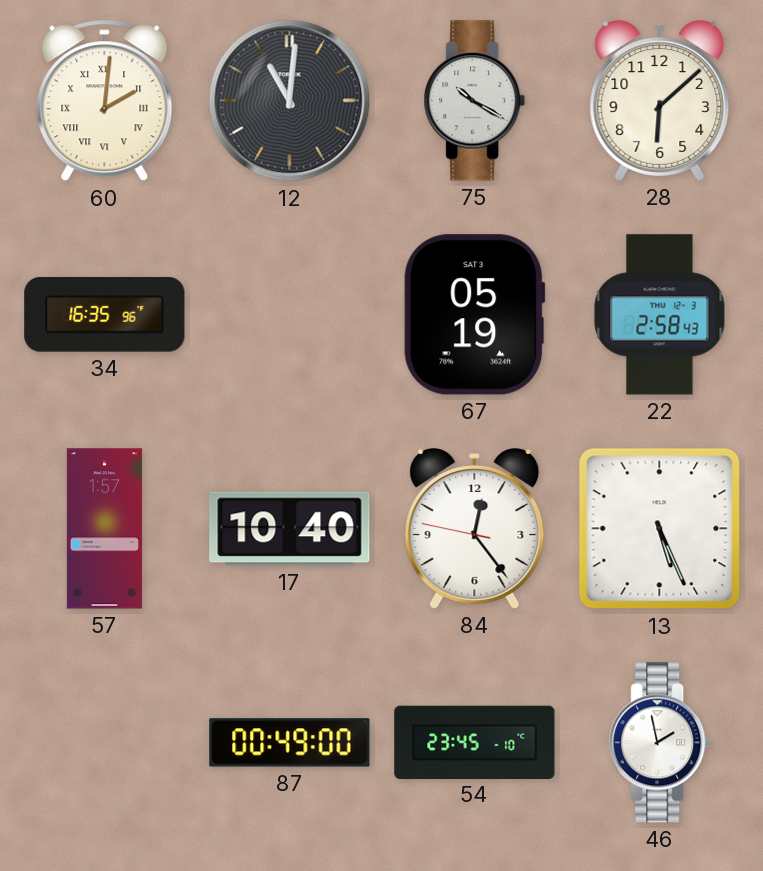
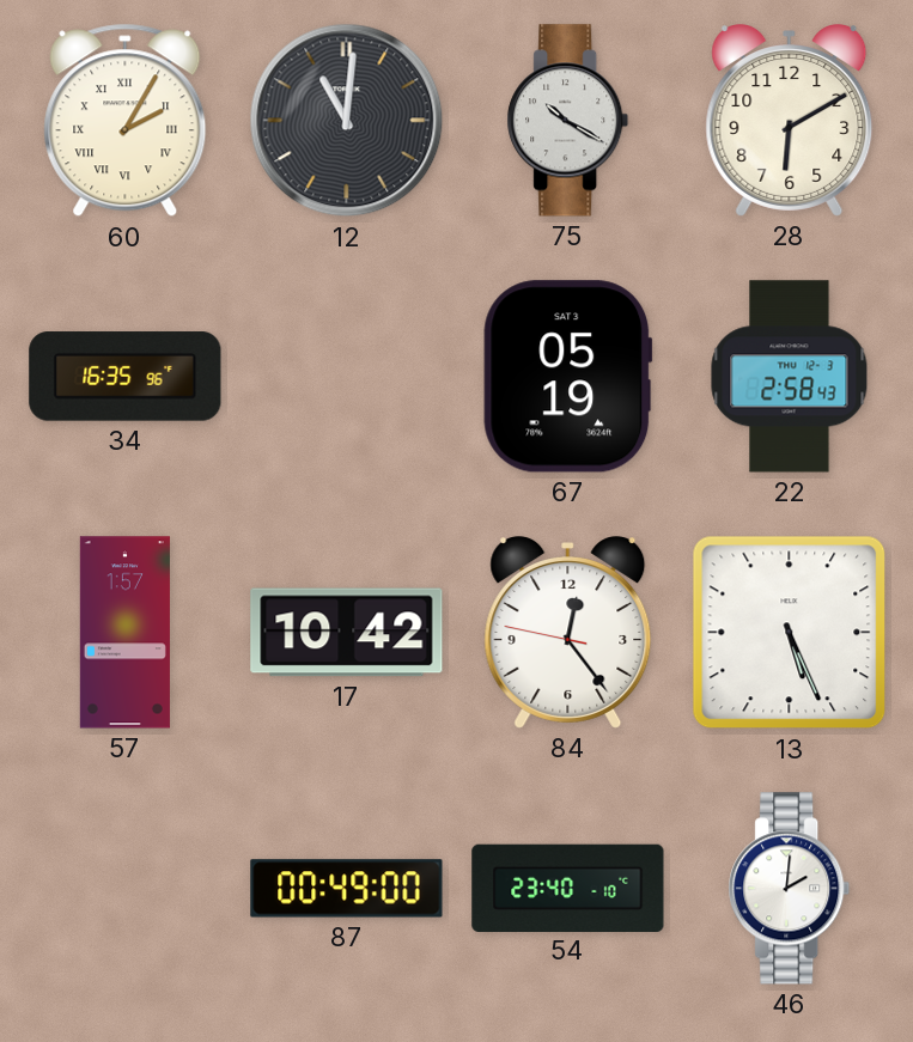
60: 2:01 -> 2:05
28: 6:08 -> 6:10
17: 10:40 -> 10:42
54: 23:45 -> 23:40
46: 1:58 -> 2:01
